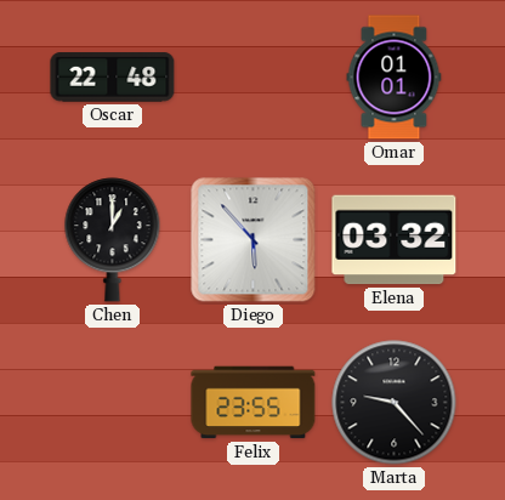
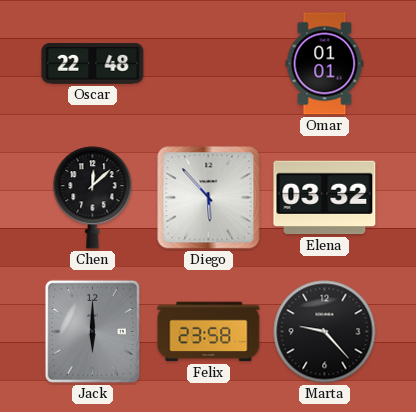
Chen: 1:00 -> 12:08
Jack: none -> 6:00
Felix: 23:55 -> 23:58
